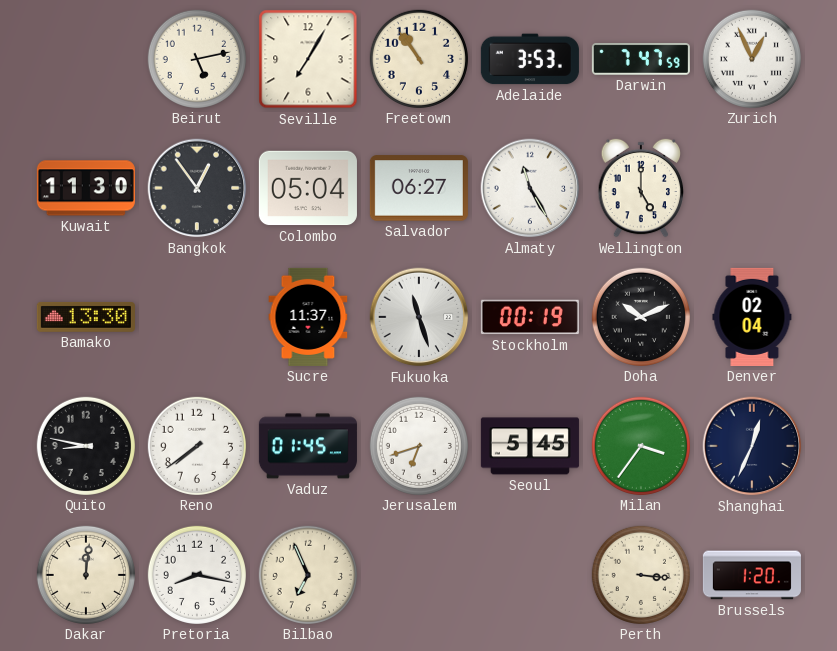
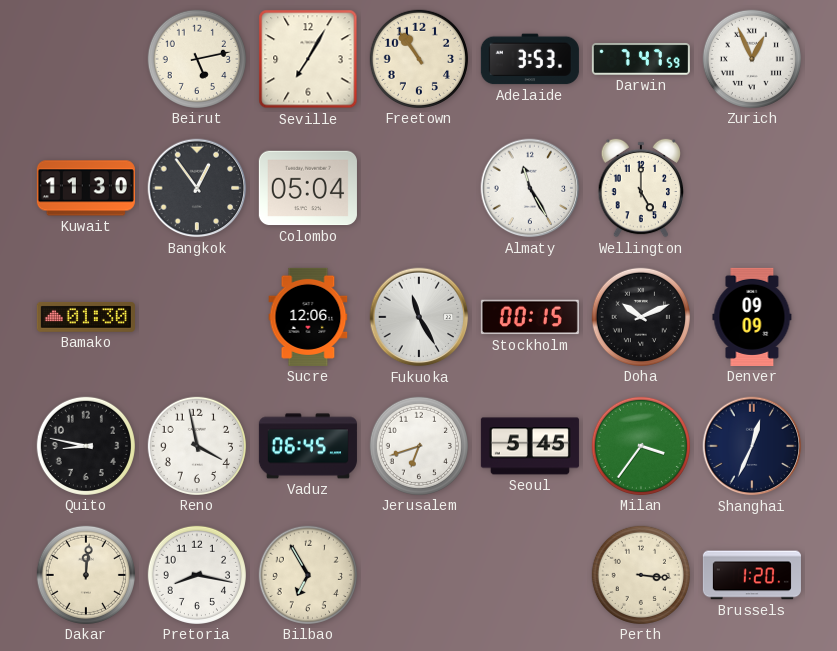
Salvador: 06:27 -> none
Bamako: 13:30 -> 01:30
Sucre: 11:37 -> 12:06
Fukuoka: 11:27 -> 11:25
Stockholm: 00:19 -> 00:15
Denver: 02:04 -> 09:09
Reno: 7:39 -> 3:58
Vaduz: 01:45 -> 06:45
Bilbao: 6:56 -> 6:55
